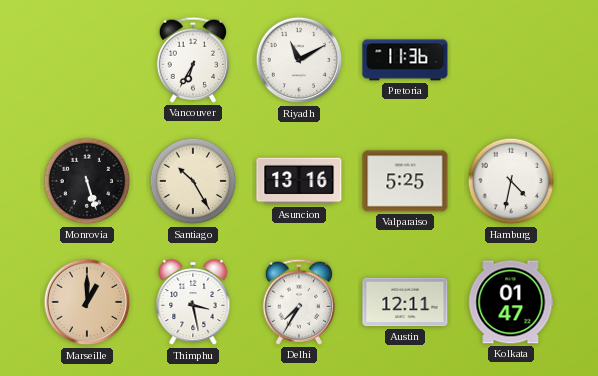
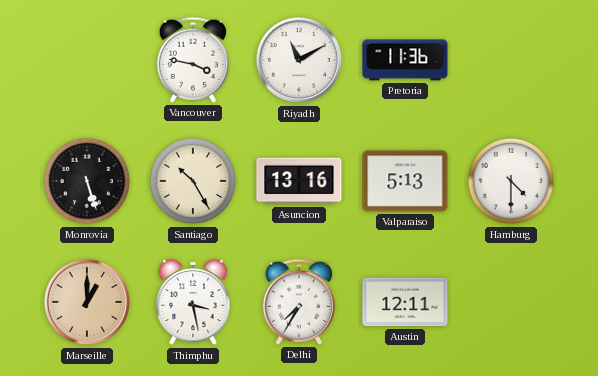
Vancouver: 6:35 -> 3:47
Valparaiso: 5:25 -> 5:13
Hamburg: 4:32 -> 4:30
Kolkata: 01:47 -> none
